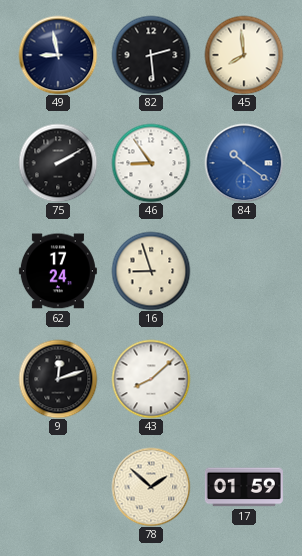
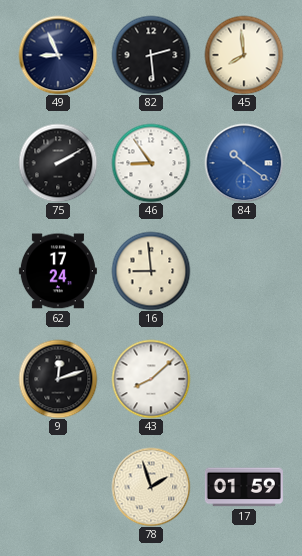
49: 8:58 -> 8:56
16: 8:57 -> 8:59
78: 1:52 -> 1:57
